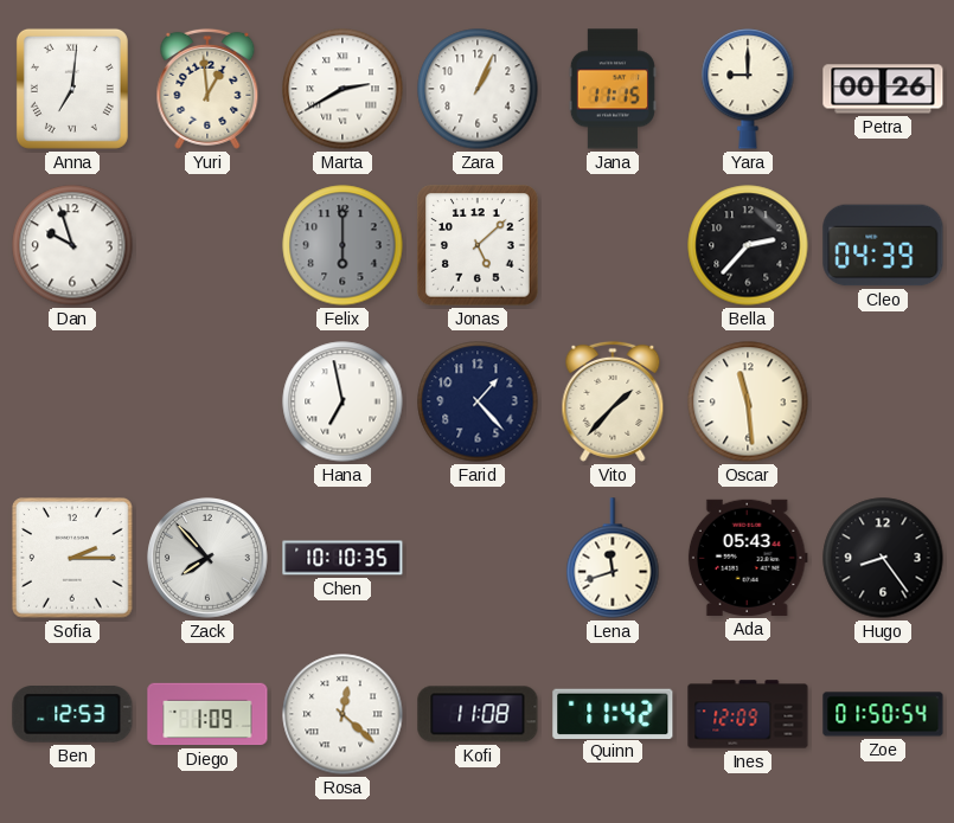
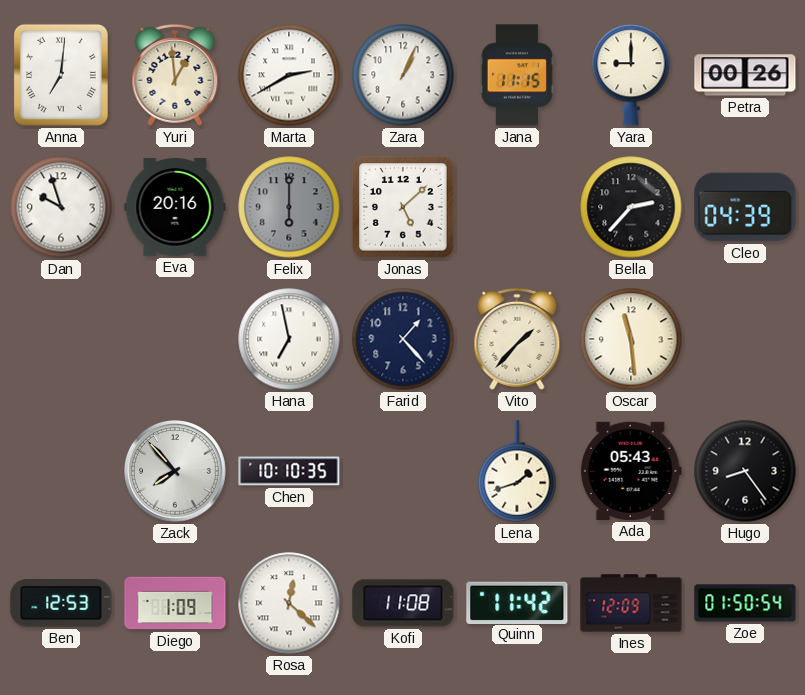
Eva: none -> 20:16
Sofia: 2:15 -> none
Lena: 11:42 -> 1:42
